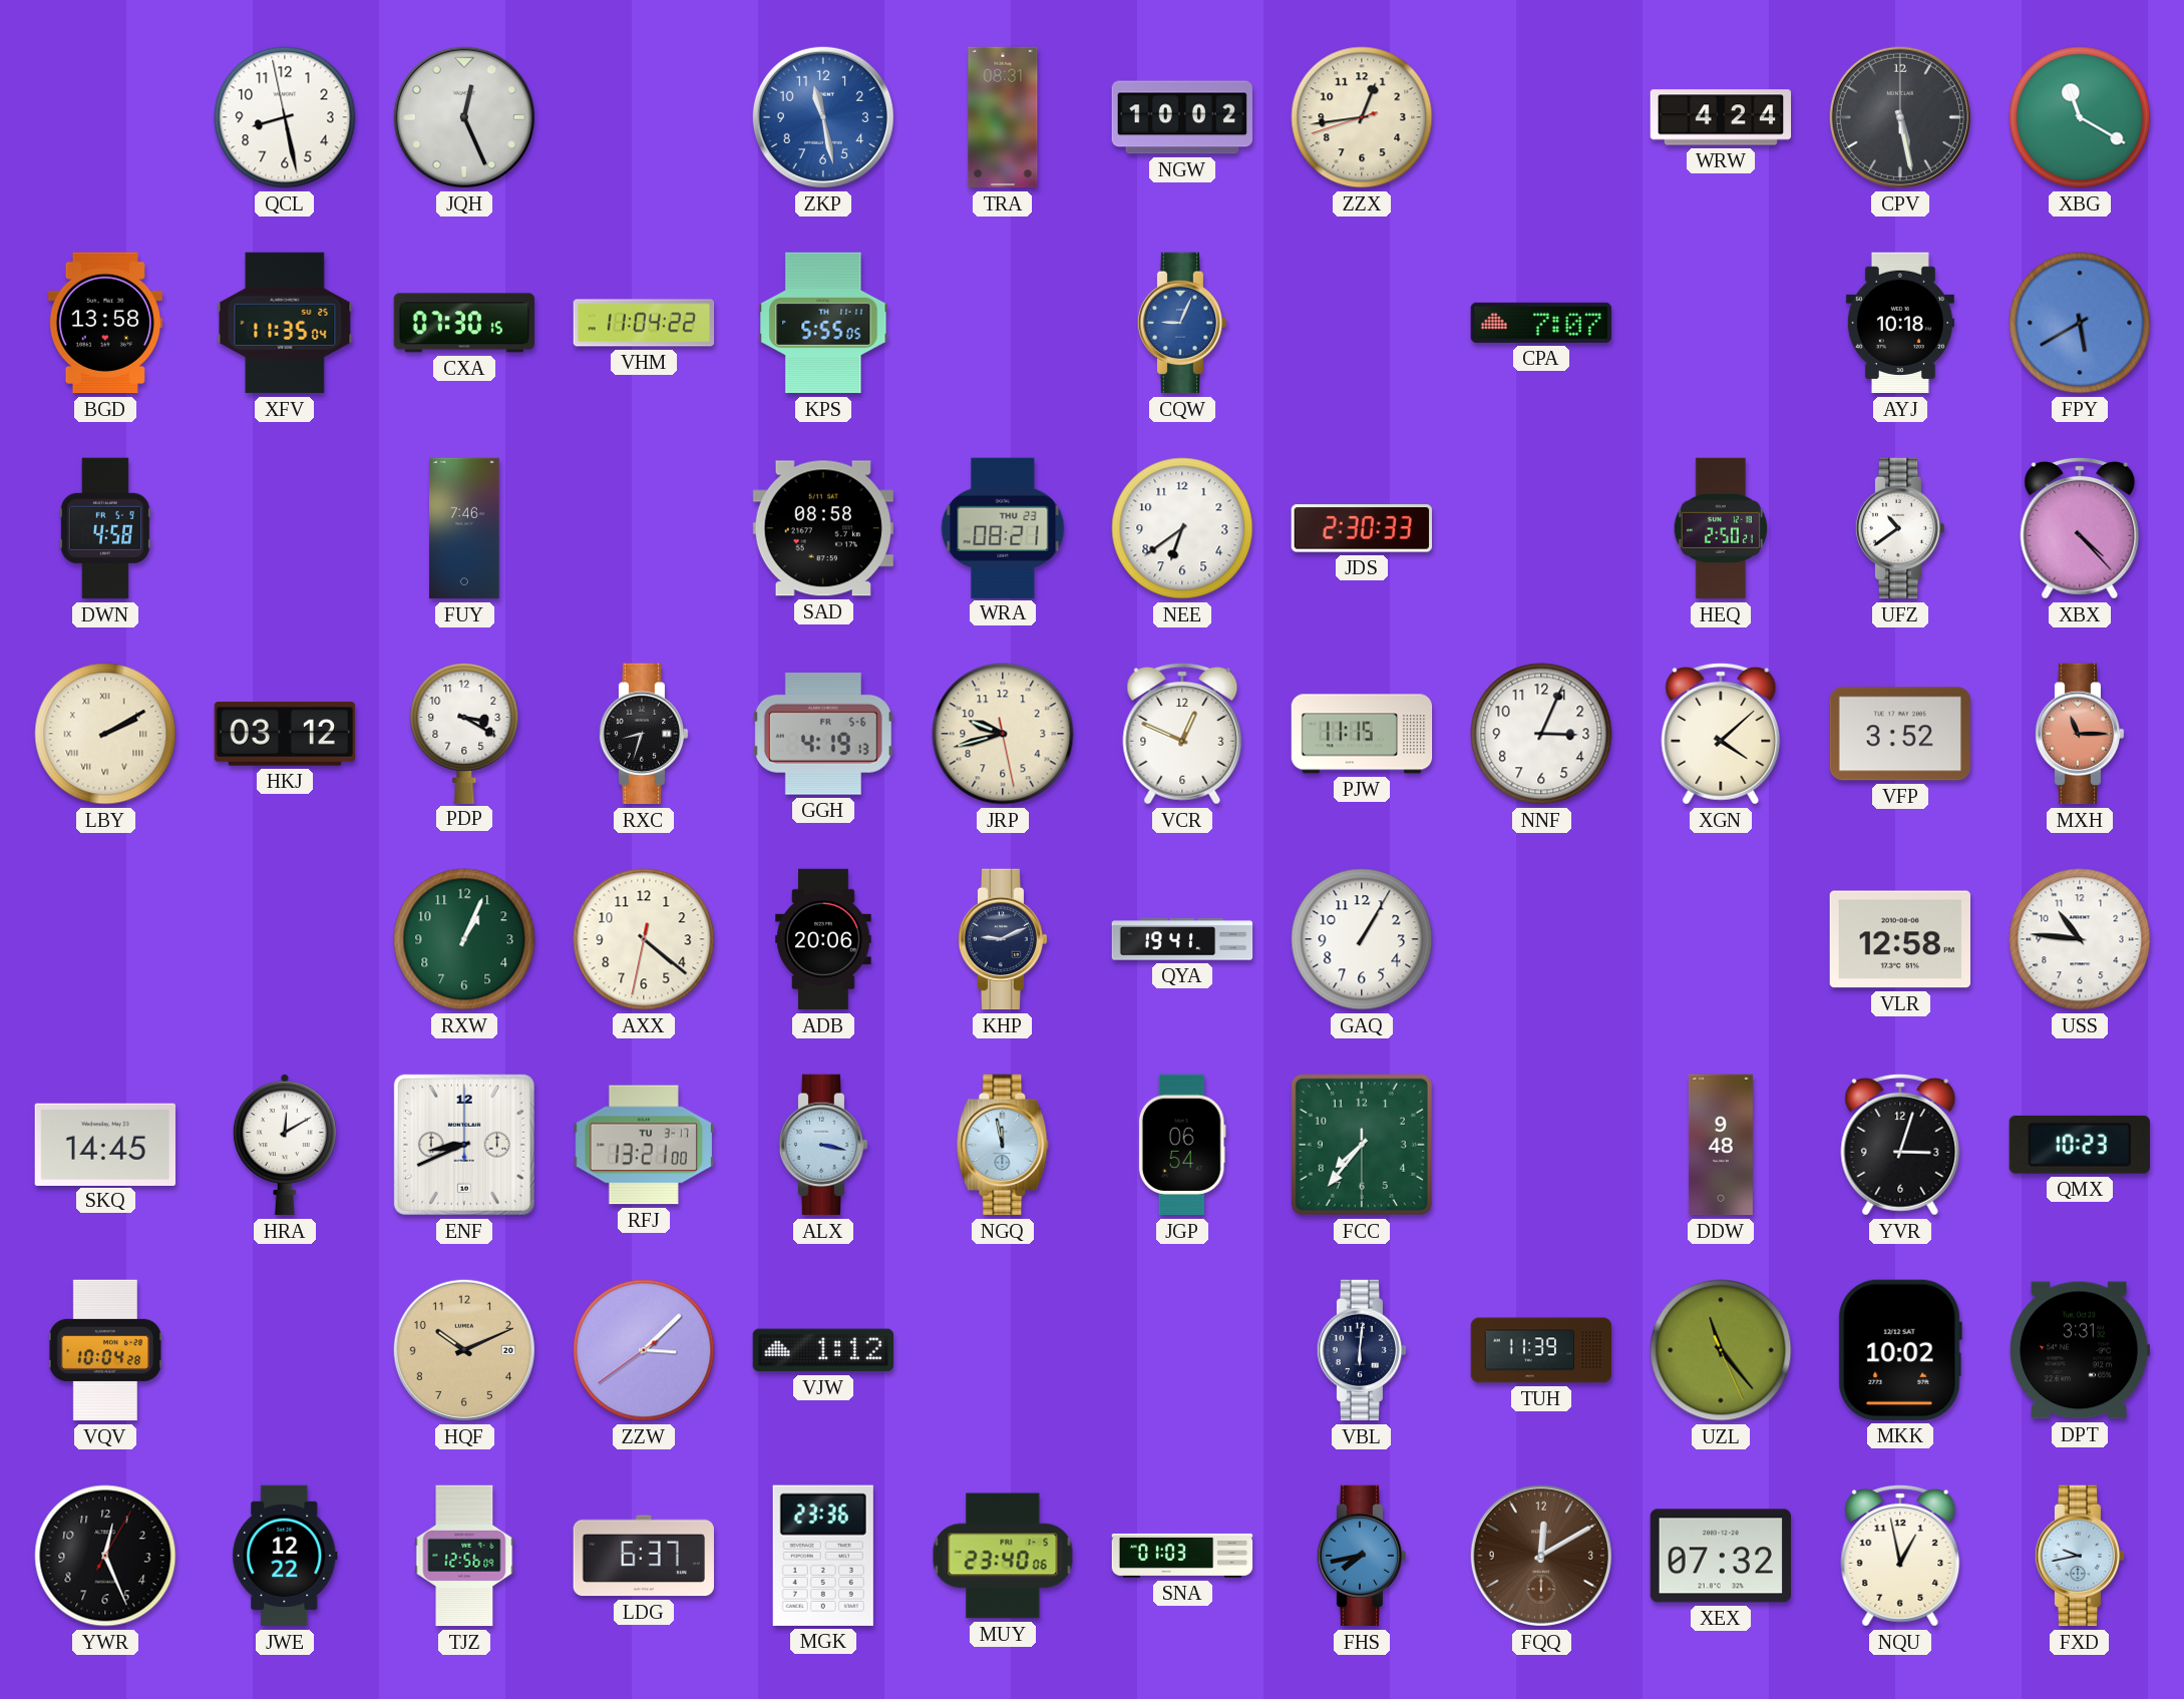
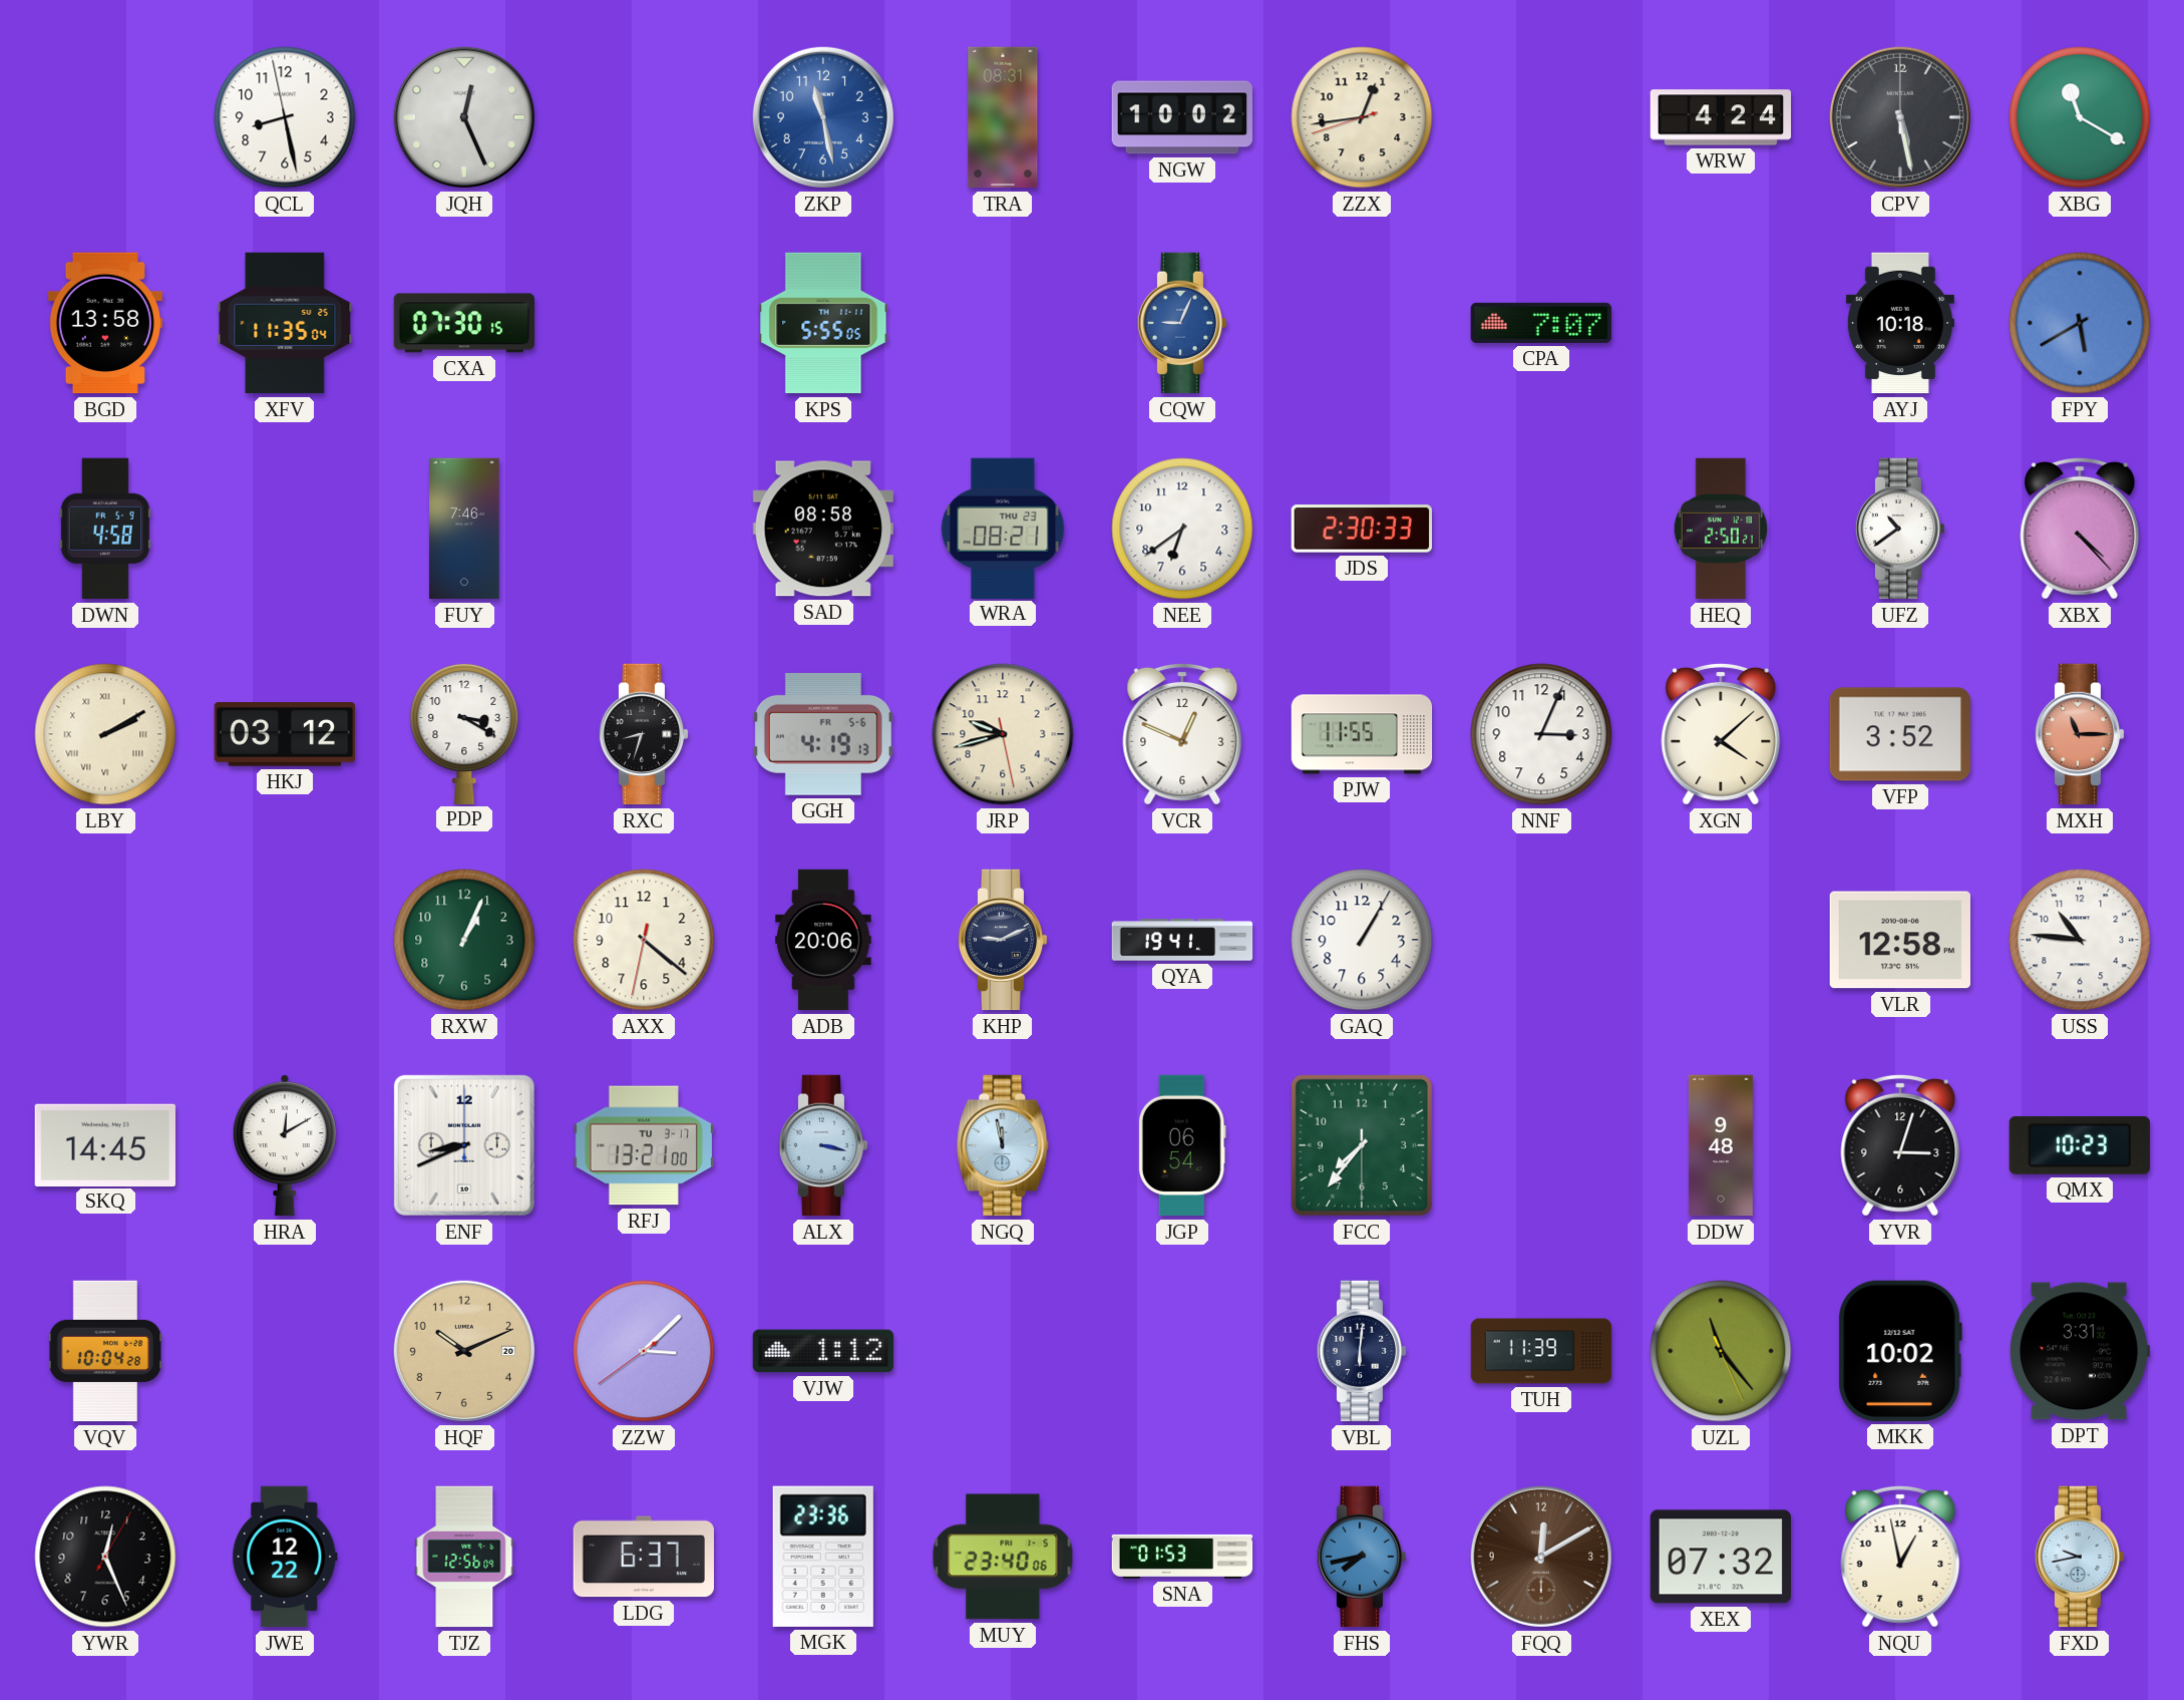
VHM: 11:04 -> none
PJW: 11:15 -> 11:55
SNA: 01:03 -> 01:53
